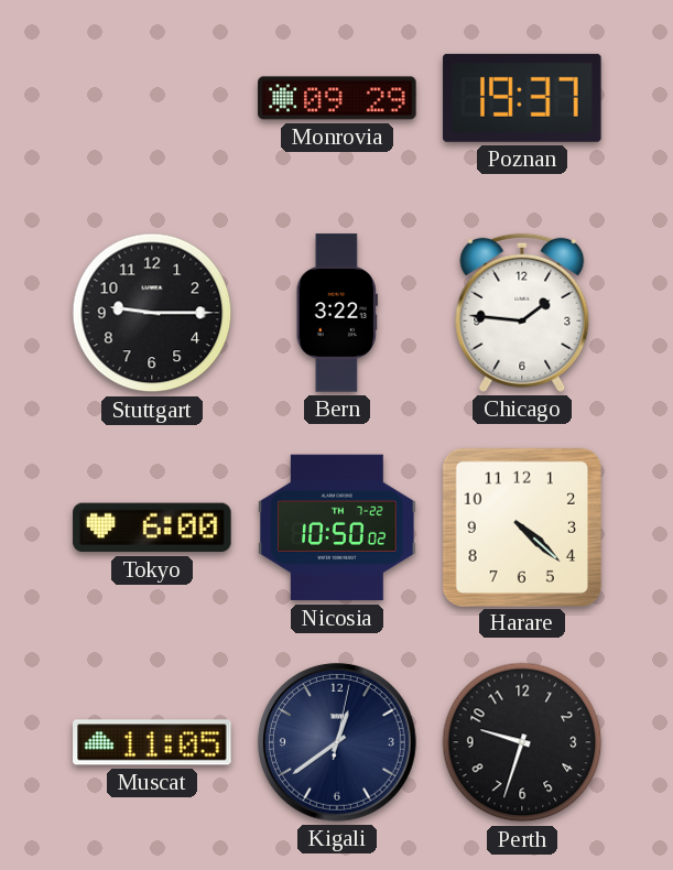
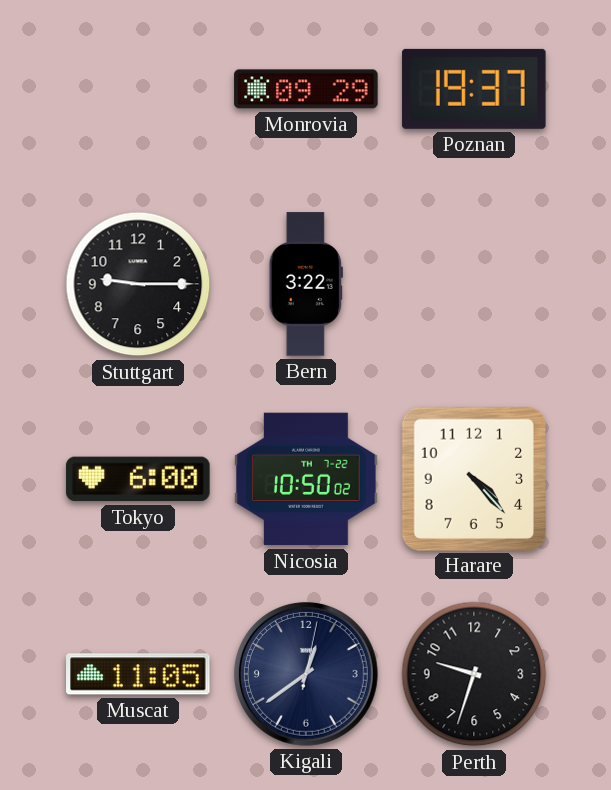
Chicago: 1:46 -> none
Harare: 4:22 -> 4:23
